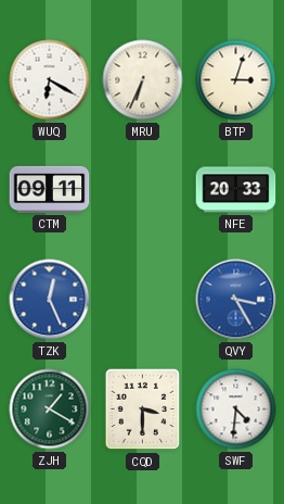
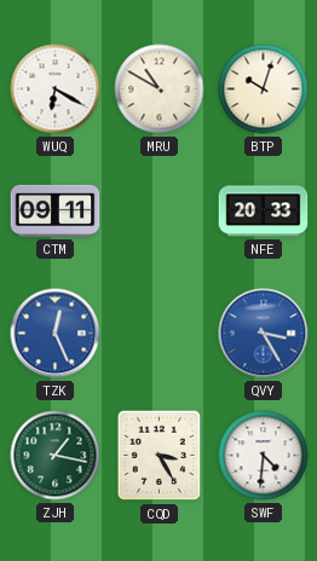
MRU: 6:34 -> 10:50
BTP: 3:03 -> 10:03
ZJH: 1:20 -> 1:17
CQD: 3:30 -> 3:25
